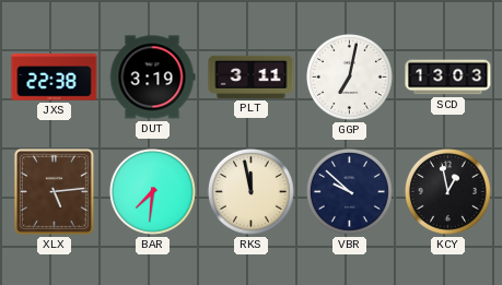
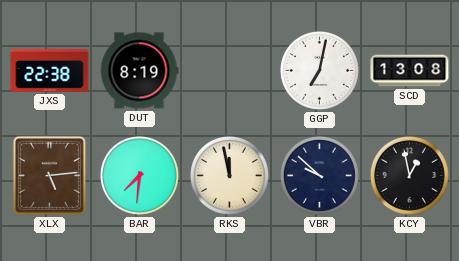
DUT: 3:19 -> 8:19
PLT: 3:11 -> none
SCD: 13:03 -> 13:08
